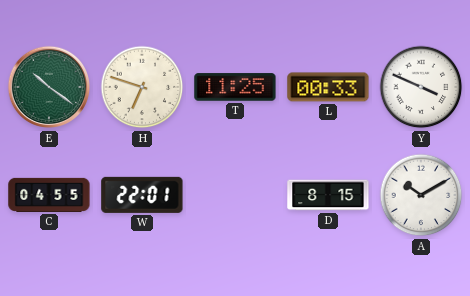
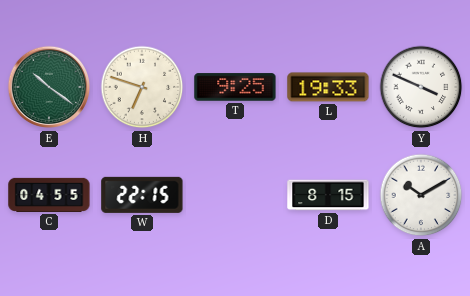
T: 11:25 -> 9:25
L: 00:33 -> 19:33
W: 22:01 -> 22:15
